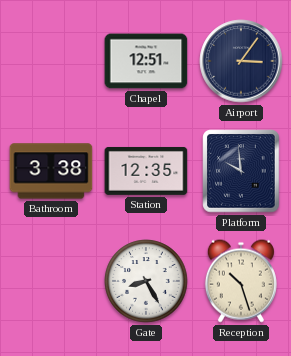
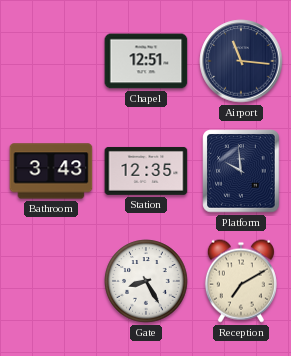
Airport: 3:06 -> 11:16
Bathroom: 3:38 -> 3:43
Reception: 10:27 -> 7:10
